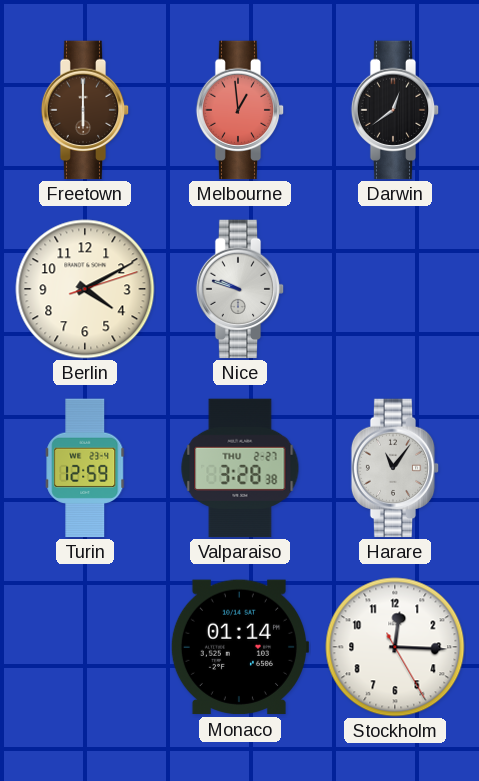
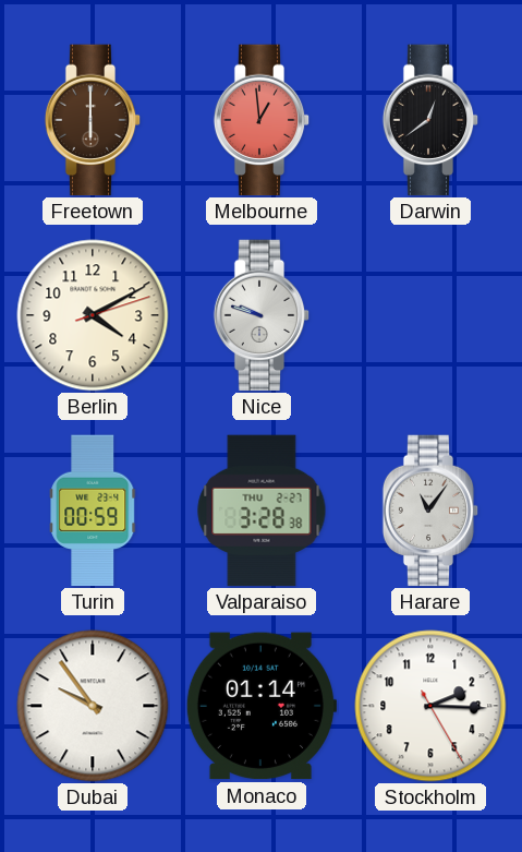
Turin: 12:59 -> 00:59
Dubai: none -> 9:54
Stockholm: 12:15 -> 2:15
